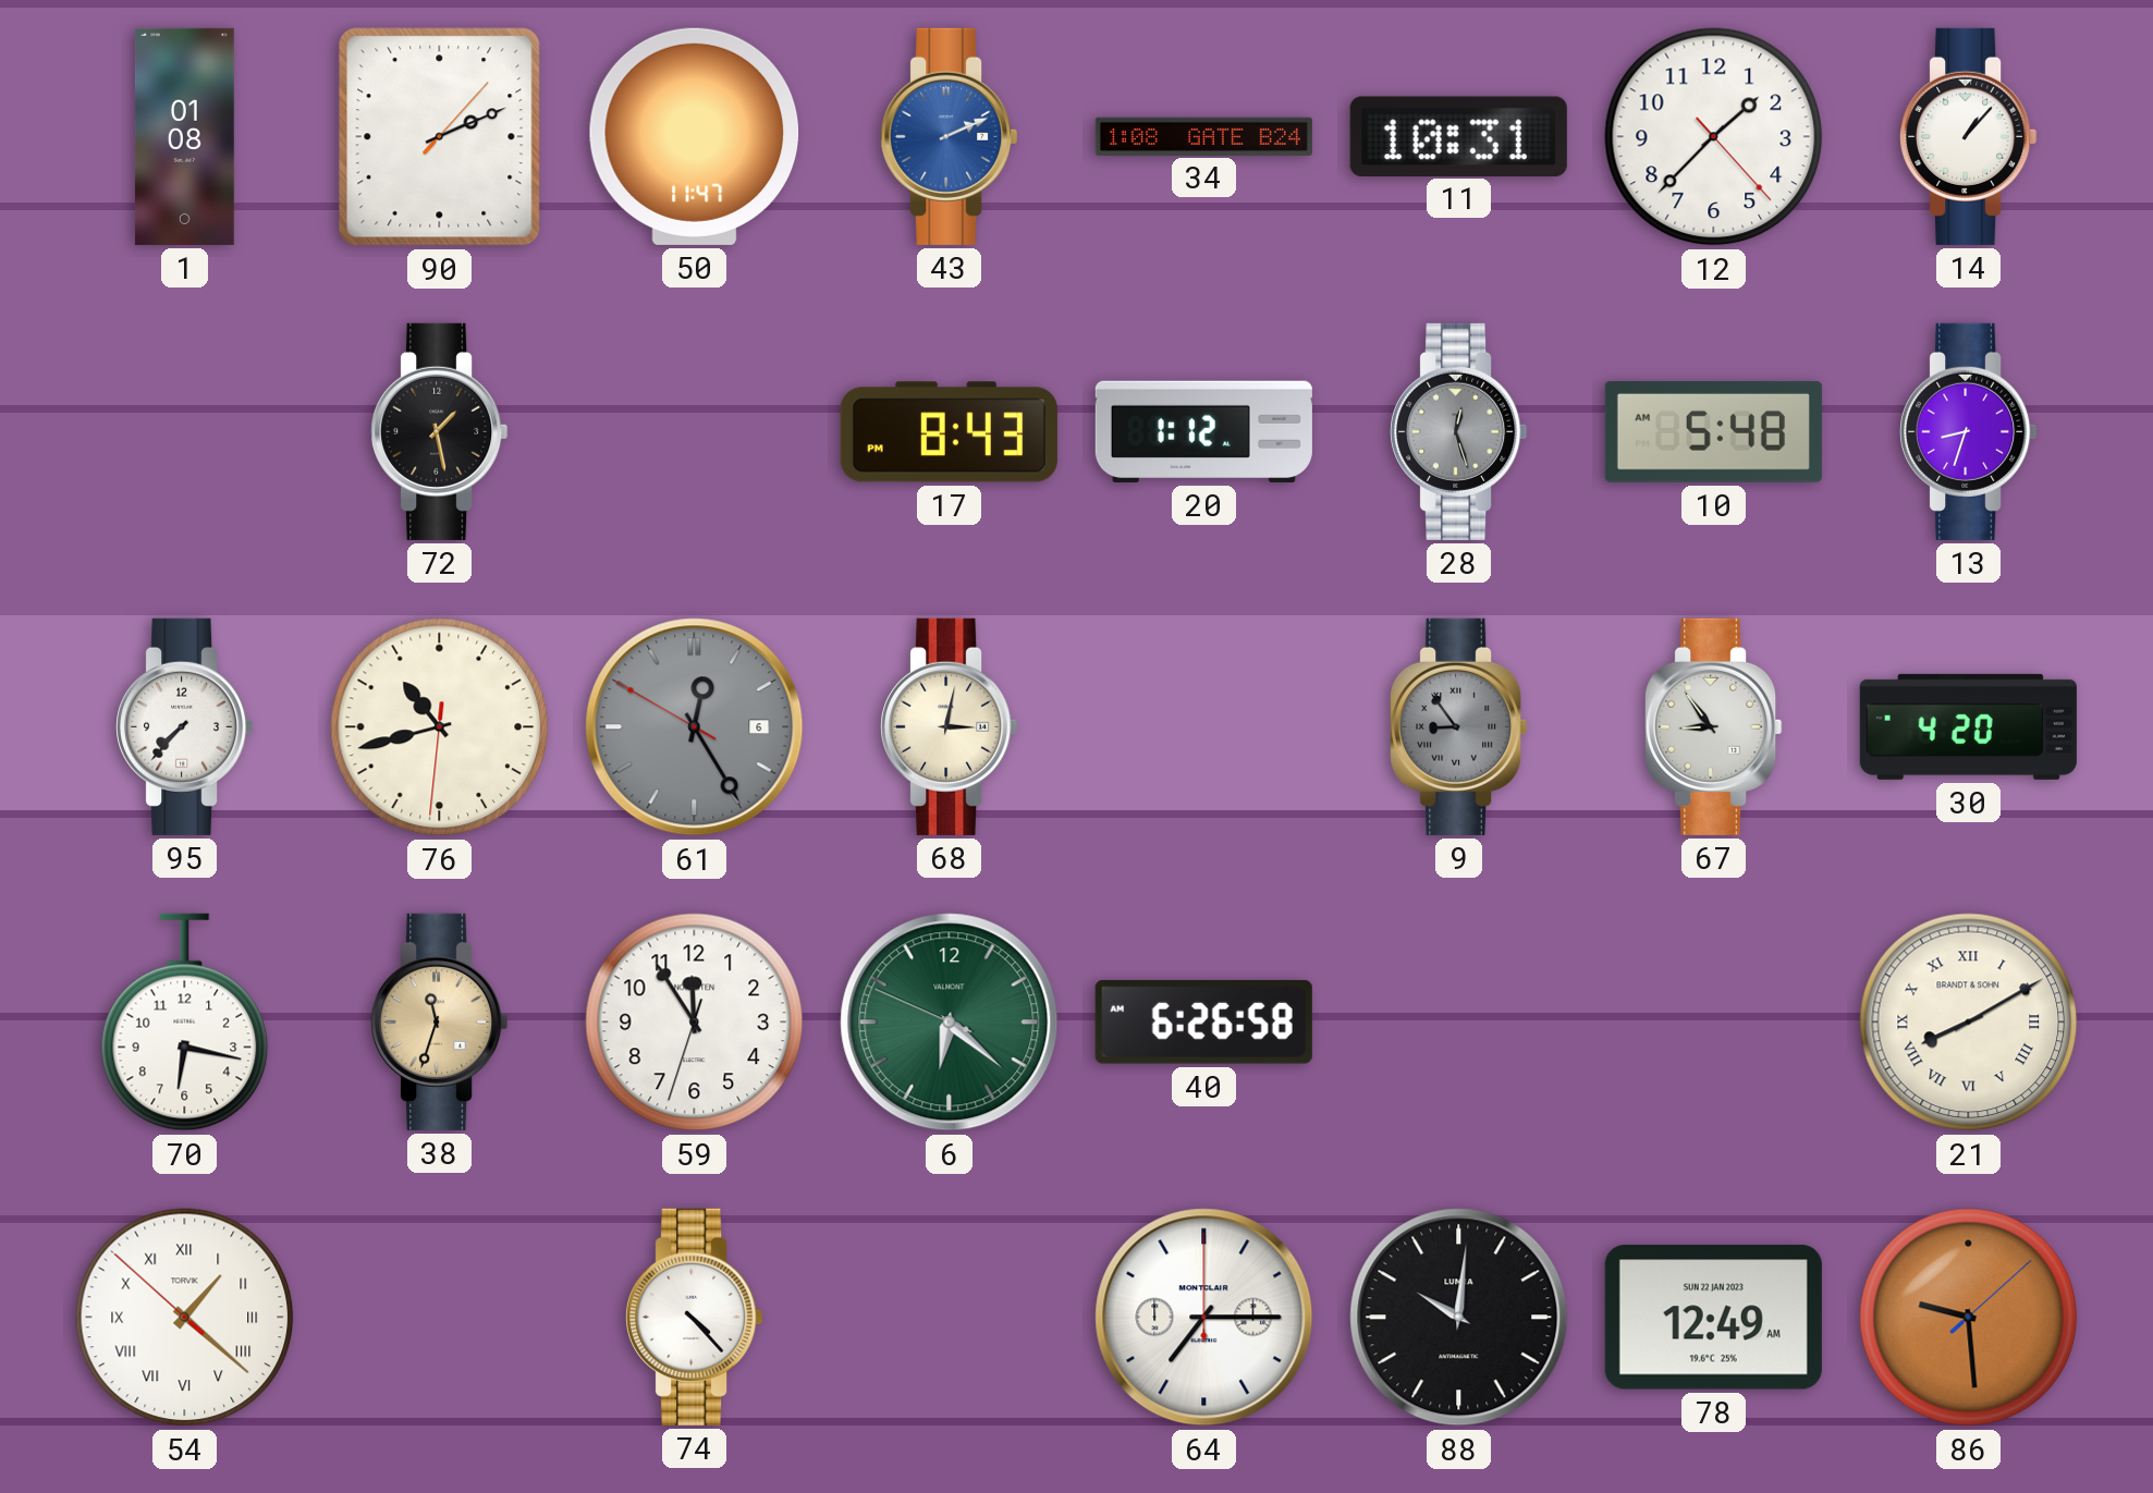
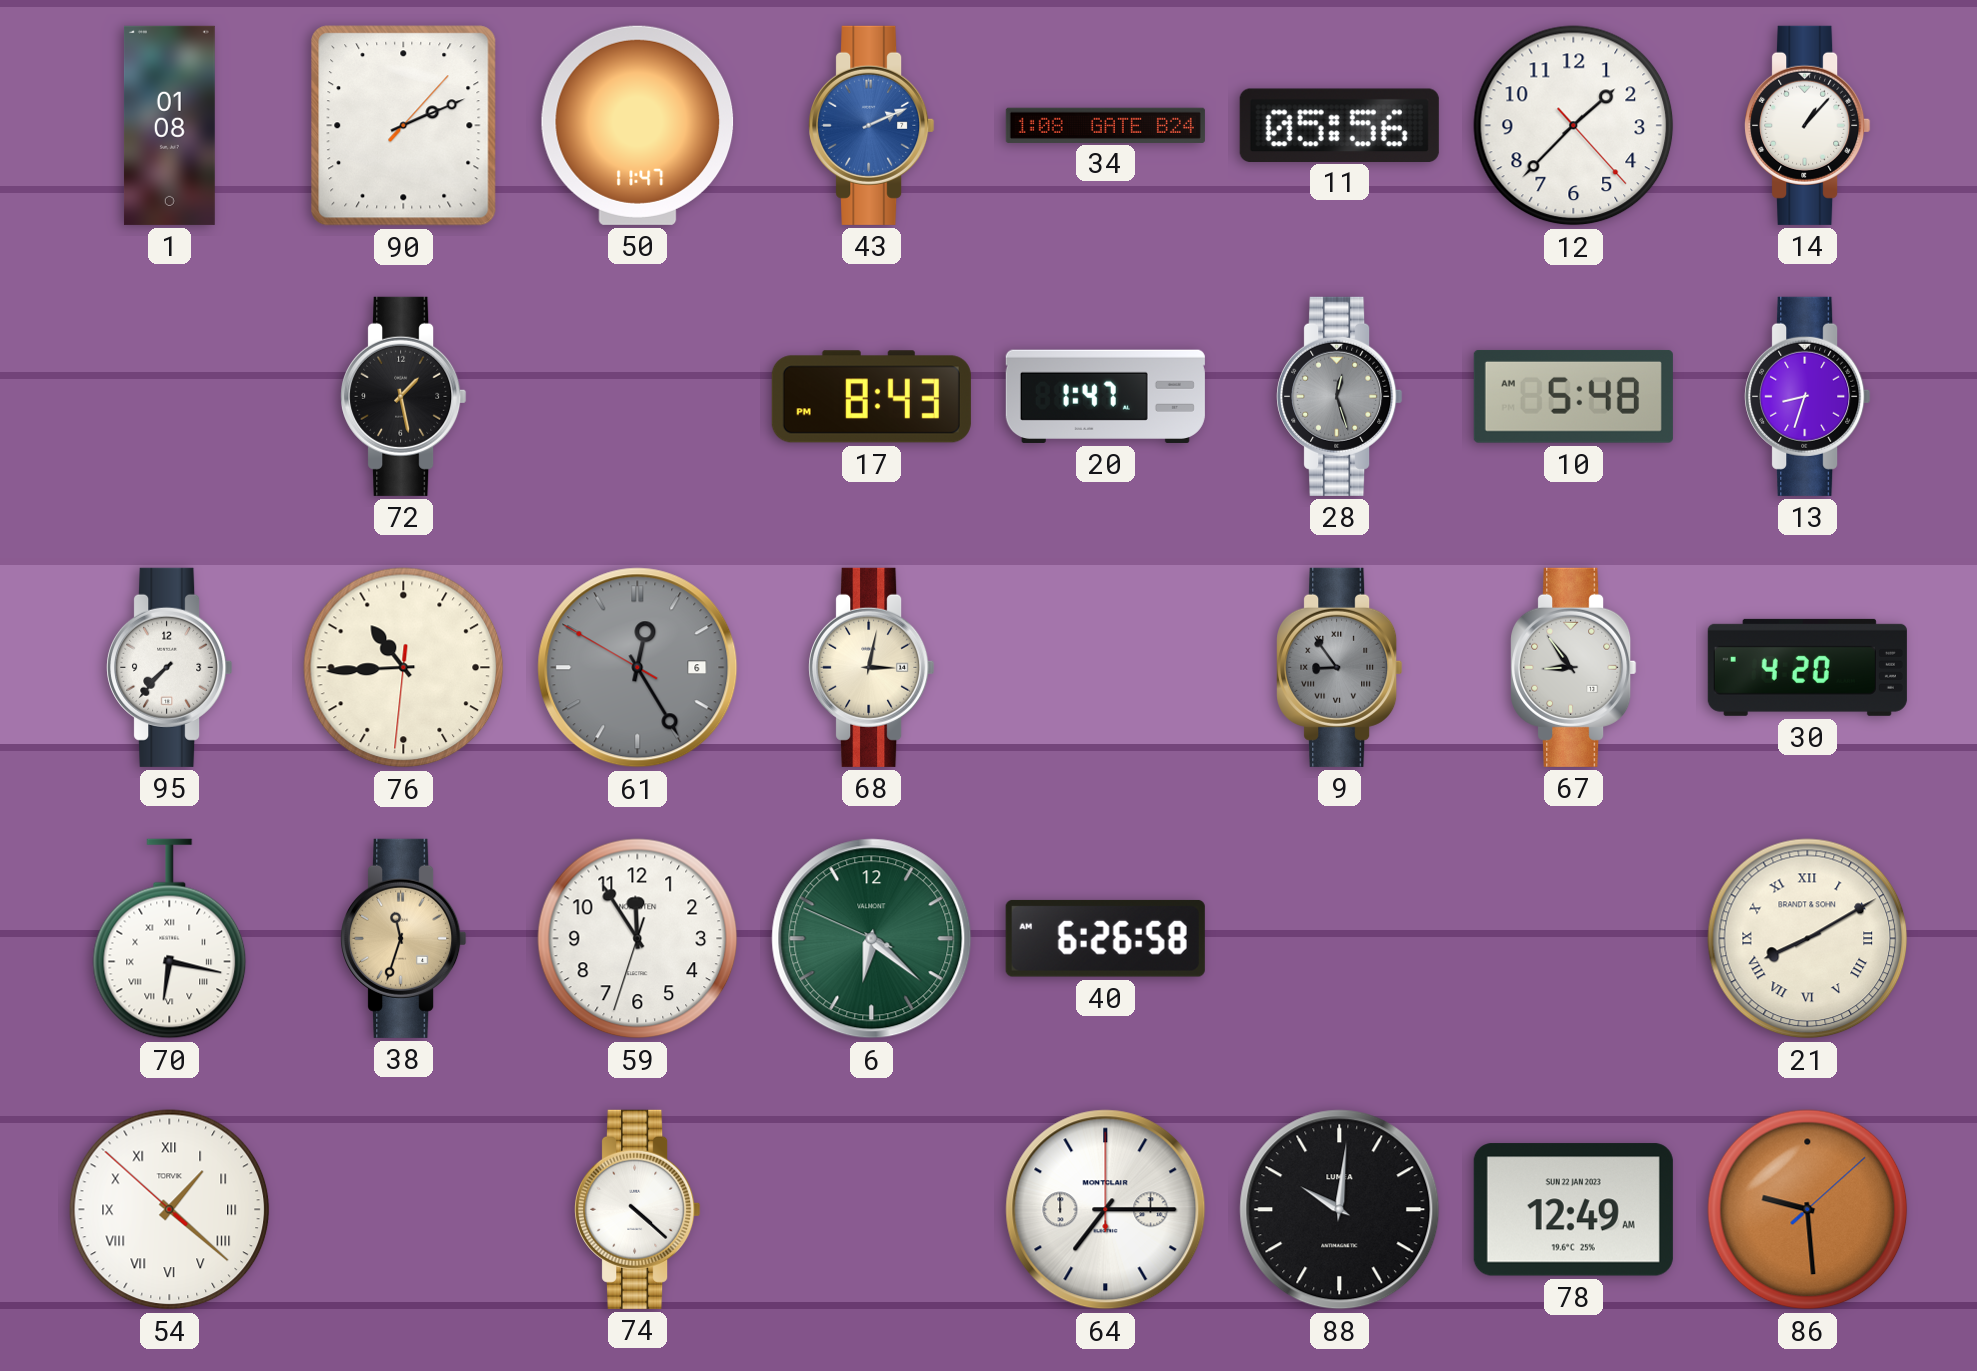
11: 10:31 -> 05:56
20: 1:12 -> 1:47
76: 10:42 -> 10:44
70 numerals: Arabic -> Roman
74: 4:23 -> 4:22
